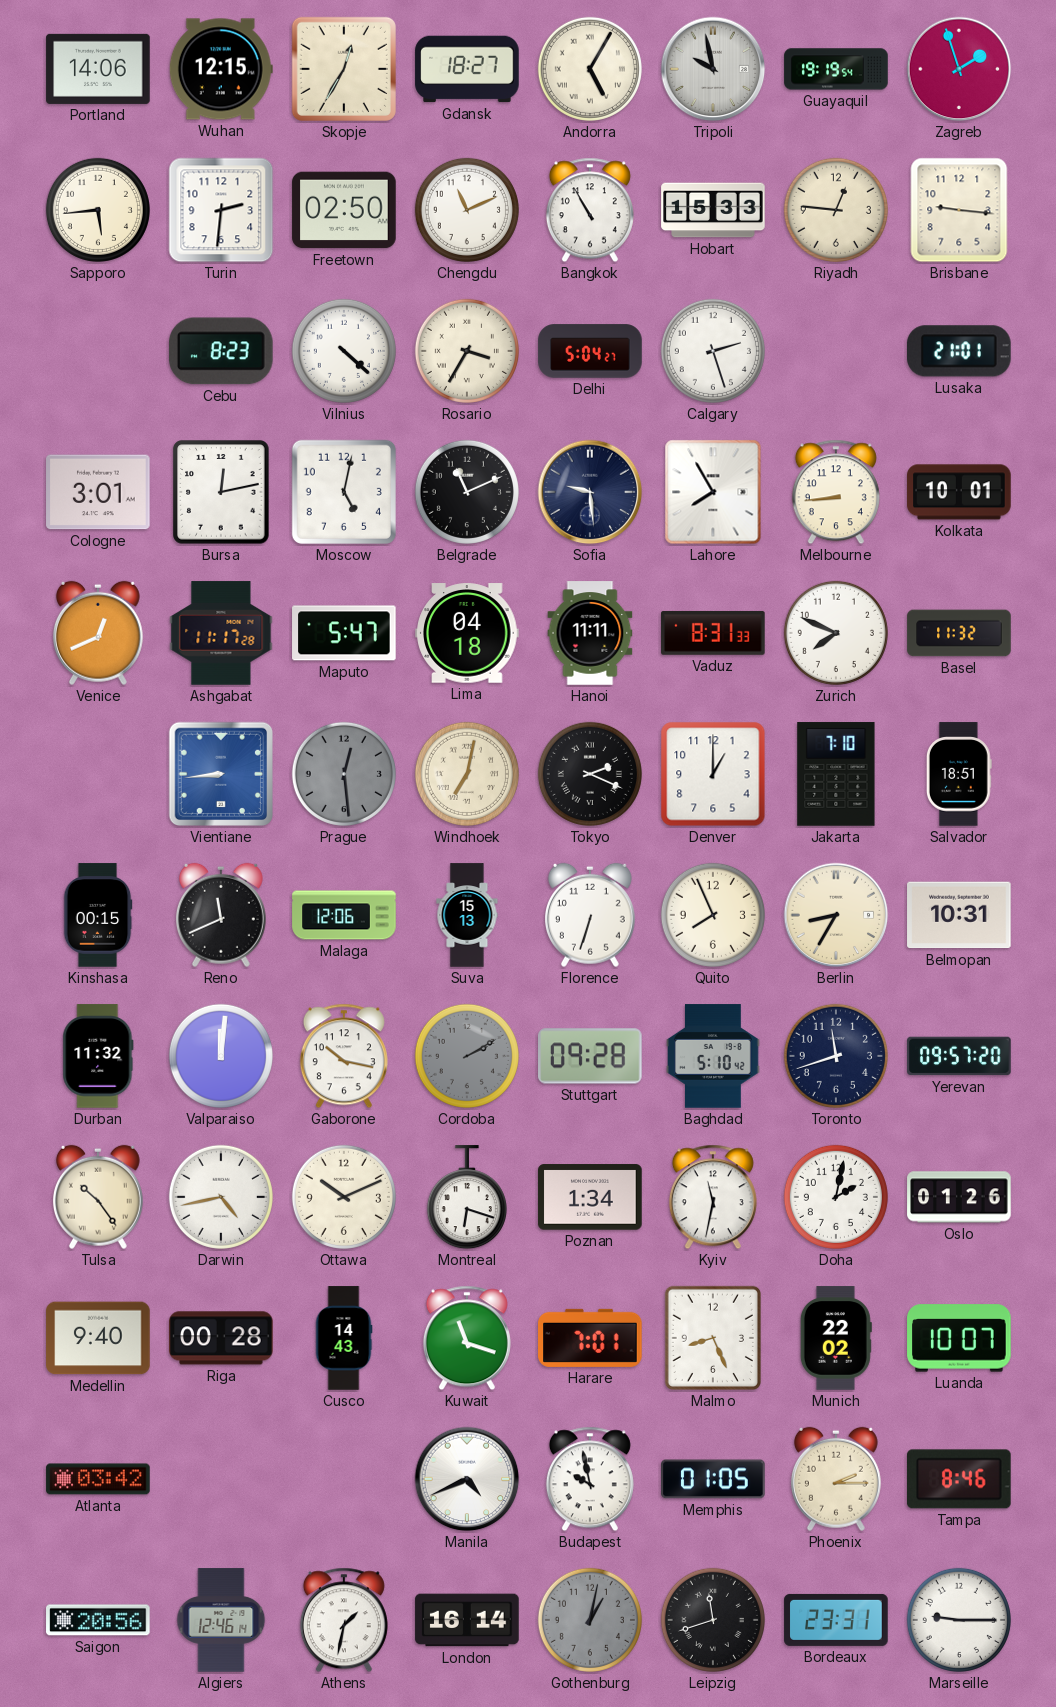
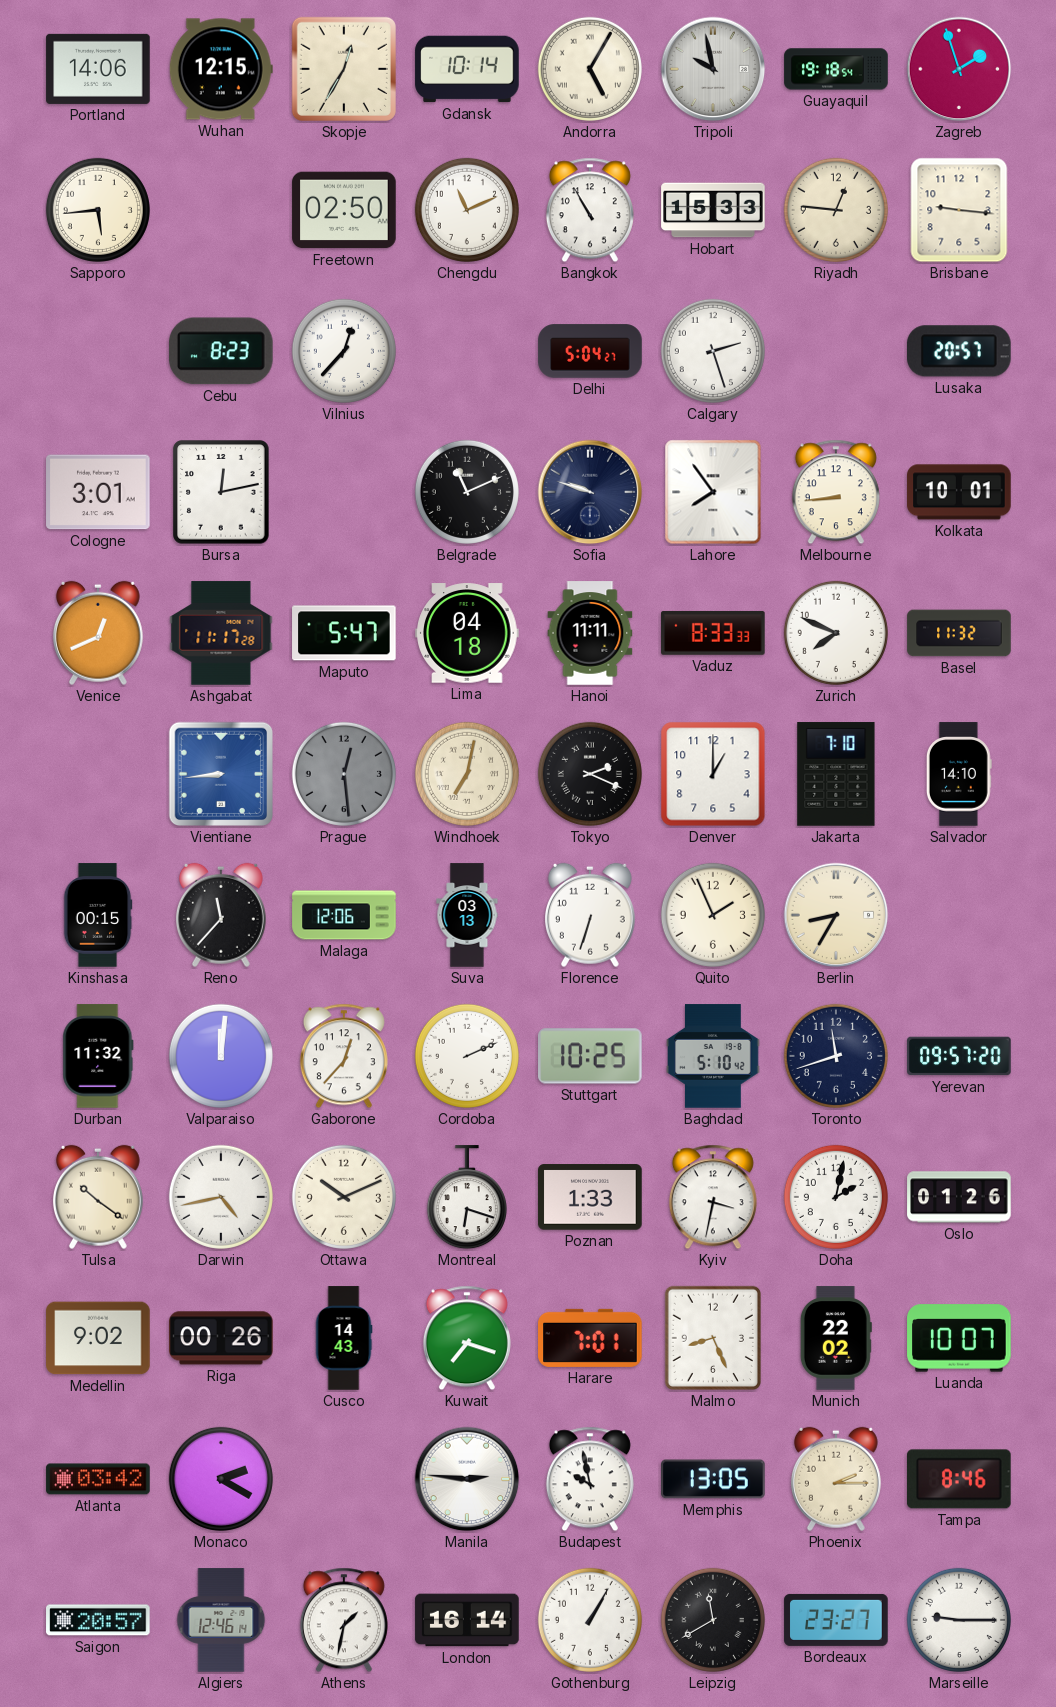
Gdansk: 18:27 -> 10:14
Guayaquil: 19:19 -> 19:18
Turin: 2:31 -> none
Vilnius: 4:22 -> 12:37
Rosario: 3:35 -> none
Lusaka: 21:01 -> 20:57
Moscow: 5:02 -> none
Sofia: 9:29 -> 9:48
Lahore: 7:55 -> 7:54
Vaduz: 8:31 -> 8:33
Salvador: 18:51 -> 14:10
Reno: 11:41 -> 11:37
Suva: 15:13 -> 03:13
Quito: 7:56 -> 1:56
Belmopan: 10:31 -> none
Gaborone: 10:17 -> 12:37
Cordoba: 2:10 -> 2:11
Cordoba dial: grey -> white
Stuttgart: 09:28 -> 10:25
Tulsa: 10:24 -> 10:21
Poznan: 1:34 -> 1:33
Kyiv: 11:32 -> 3:32
Medellin: 9:40 -> 9:02
Riga: 00:28 -> 00:26
Kuwait: 11:18 -> 7:18
Monaco: none -> 2:20
Manila: 4:41 -> 2:46
Memphis: 01:05 -> 13:05
Saigon: 20:56 -> 20:57
Gothenburg: 1:02 -> 1:05
Gothenburg dial: grey -> white
Leipzig: 11:42 -> 11:40
Bordeaux: 23:31 -> 23:27
